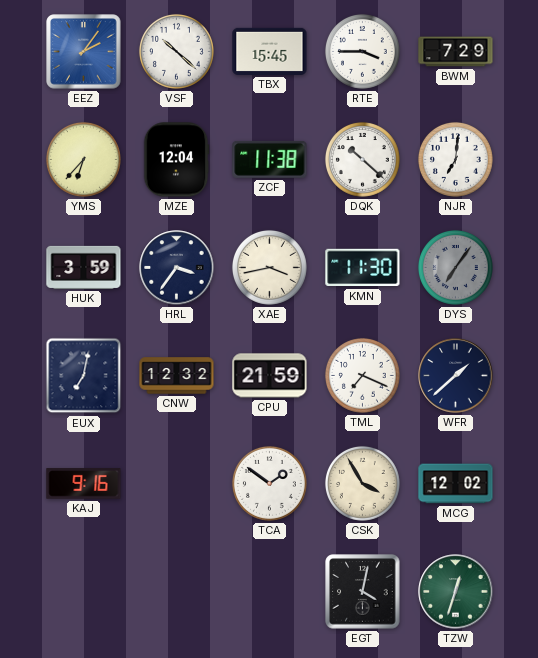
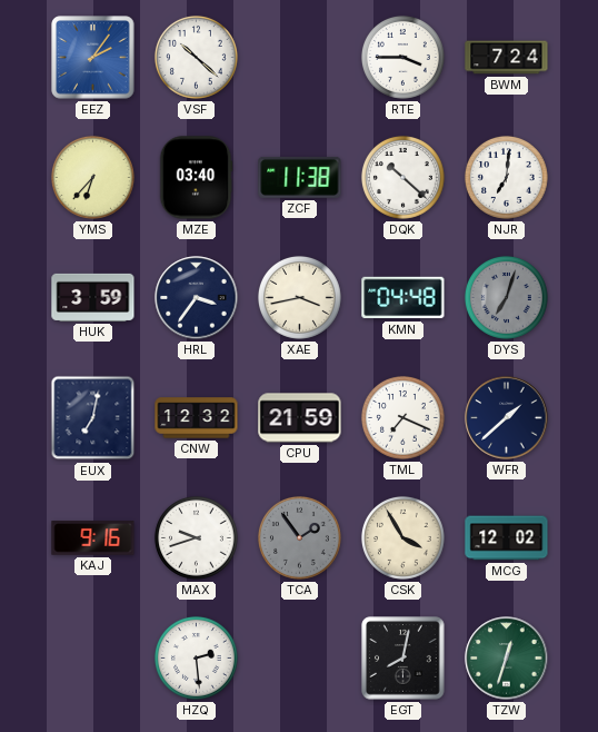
TBX: 15:45 -> none
BWM: 7:29 -> 7:24
MZE: 12:04 -> 03:40
KMN: 11:30 -> 04:48
DYS: 7:06 -> 7:03
MAX: none -> 9:42
TCA: 1:51 -> 1:54
TCA dial: white -> grey
HZQ: none -> 2:29
EGT: 4:02 -> 8:02
